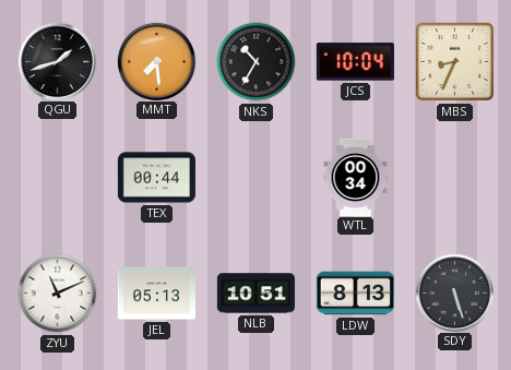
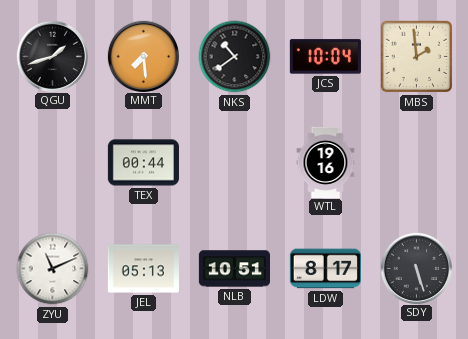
NKS: 10:35 -> 10:39
MBS: 8:34 -> 1:59
WTL: 00:34 -> 19:16
LDW: 8:13 -> 8:17
